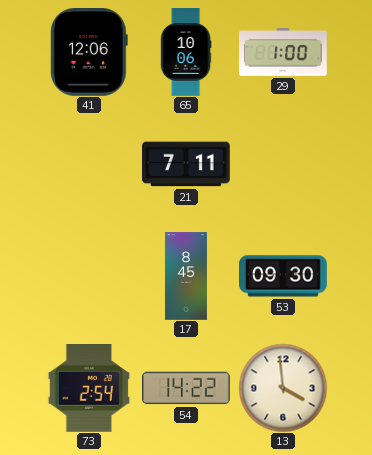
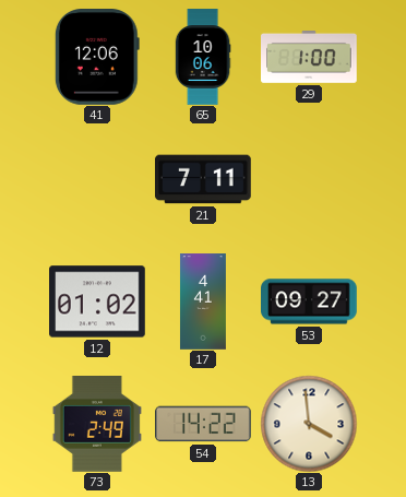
12: none -> 01:02
17: 8:45 -> 4:41
53: 09:30 -> 09:27
73: 2:54 -> 2:49
